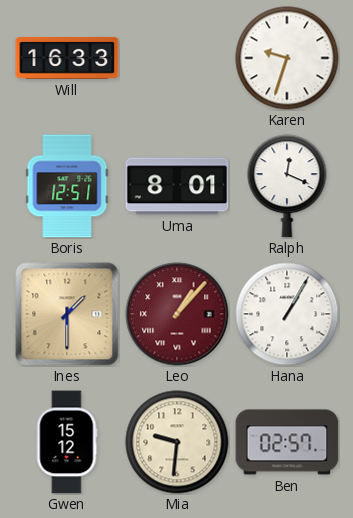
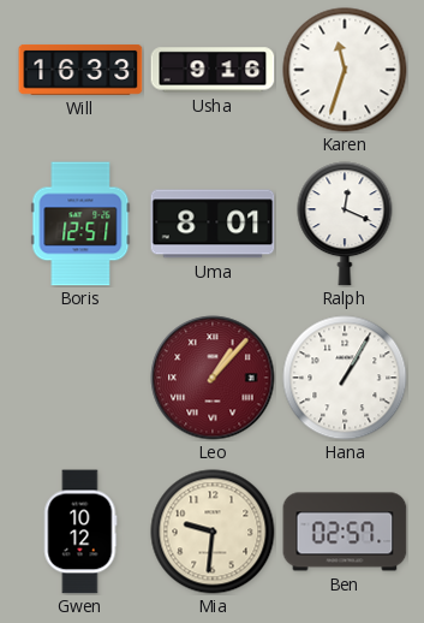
Usha: none -> 9:16
Karen: 9:33 -> 11:33
Ines: 1:30 -> none
Gwen: 15:12 -> 10:12
